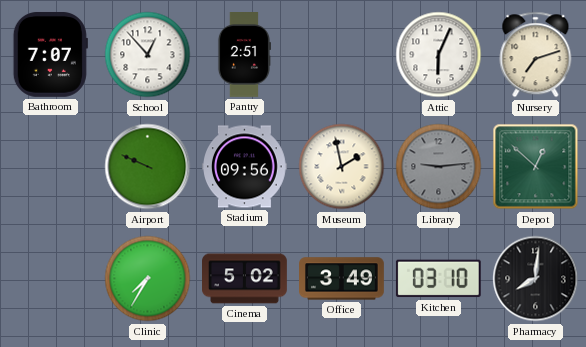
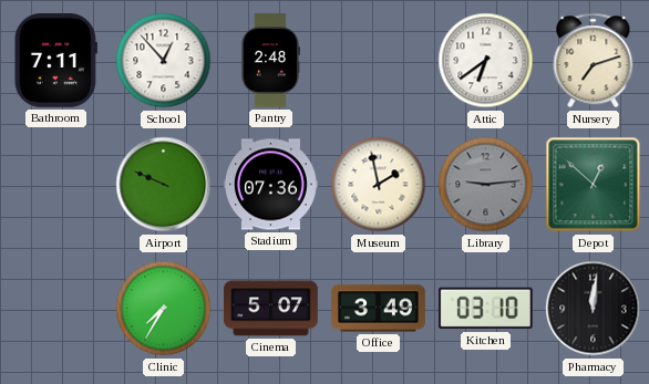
Bathroom: 7:07 -> 7:11
Pantry: 2:51 -> 2:48
Attic: 6:04 -> 6:39
Stadium: 09:56 -> 07:36
Cinema: 5:02 -> 5:07
Pharmacy: 8:01 -> 12:01
